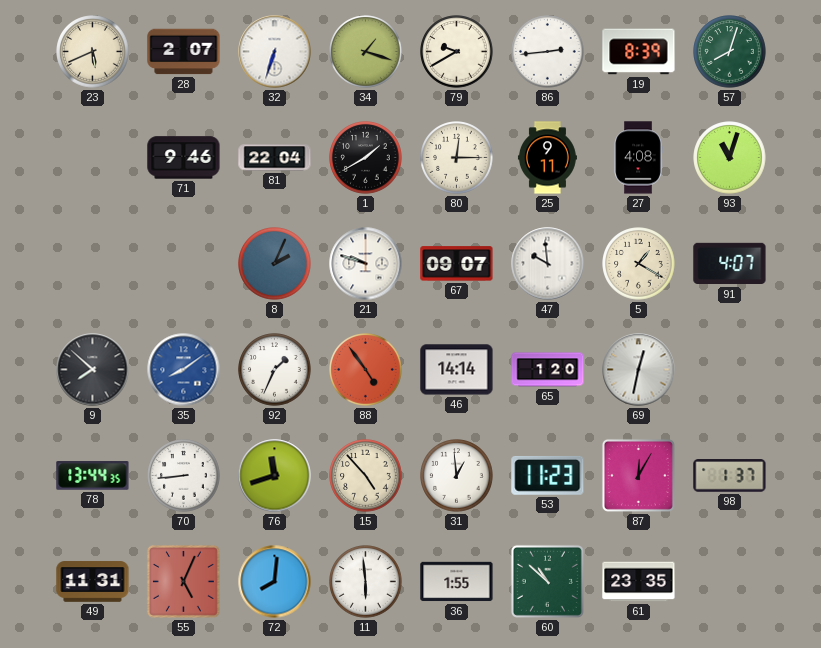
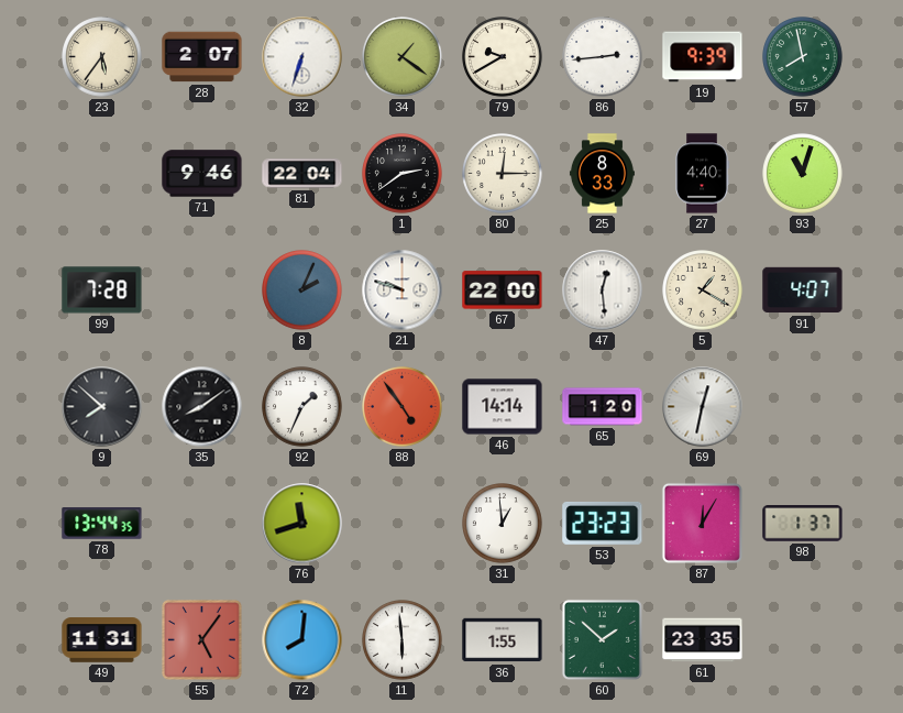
23: 5:41 -> 5:36
34: 1:18 -> 1:21
19: 8:39 -> 9:39
57: 8:03 -> 7:58
1: 1:40 -> 2:39
25: 9:11 -> 8:33
27: 4:08 -> 4:40
99: none -> 7:28
67: 09:07 -> 22:00
47: 9:59 -> 12:29
35 dial: blue -> black
70: 8:44 -> none
15: 4:53 -> none
53: 11:23 -> 23:23
55: 5:04 -> 5:06
60: 10:52 -> 1:52
